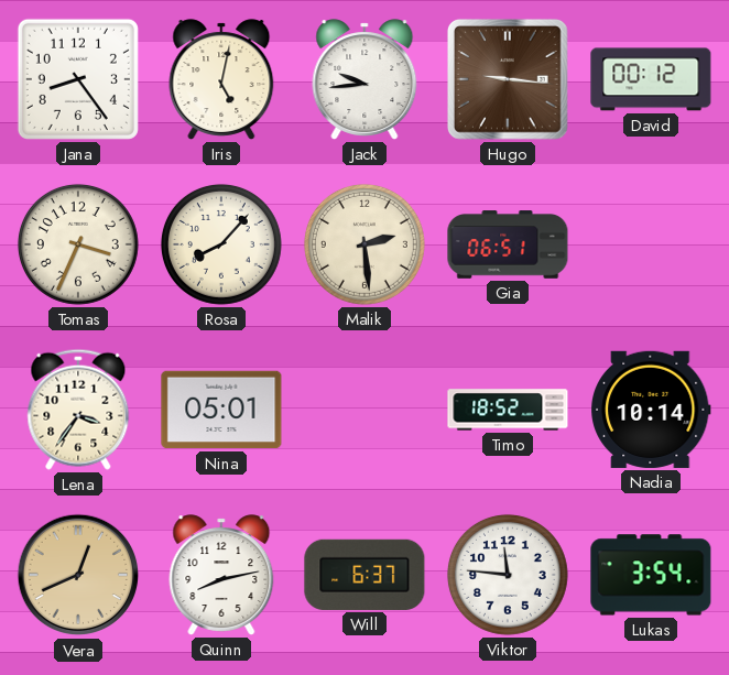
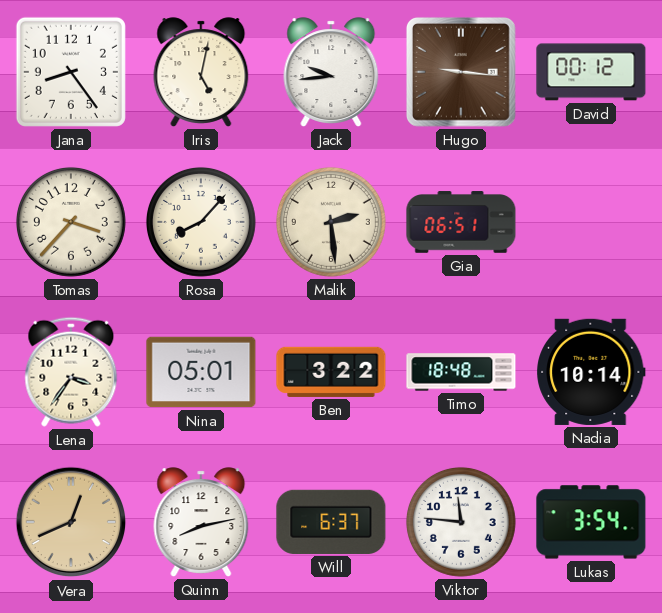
Tomas: 3:34 -> 3:37
Ben: none -> 3:22
Timo: 18:52 -> 18:48
